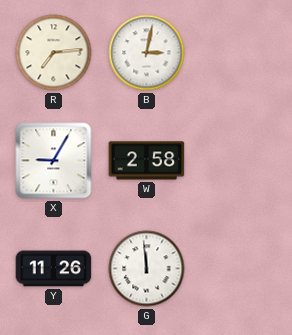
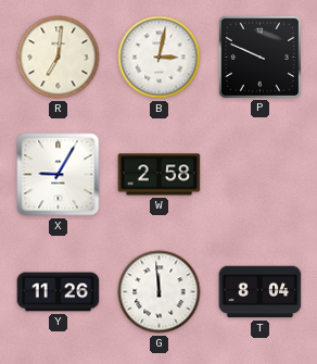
R: 7:14 -> 7:01
P: none -> 9:49
T: none -> 8:04
